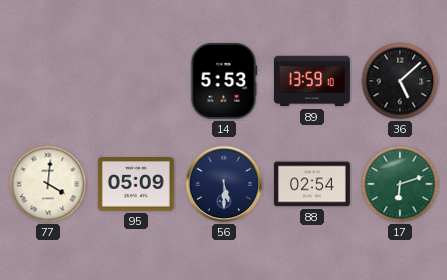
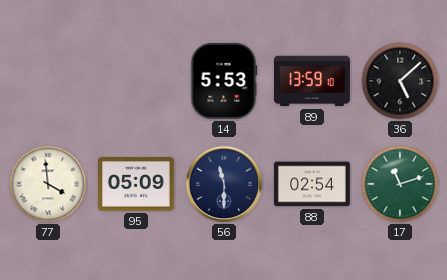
77: 4:01 -> 3:59
56: 5:30 -> 11:30
17: 6:12 -> 11:12
